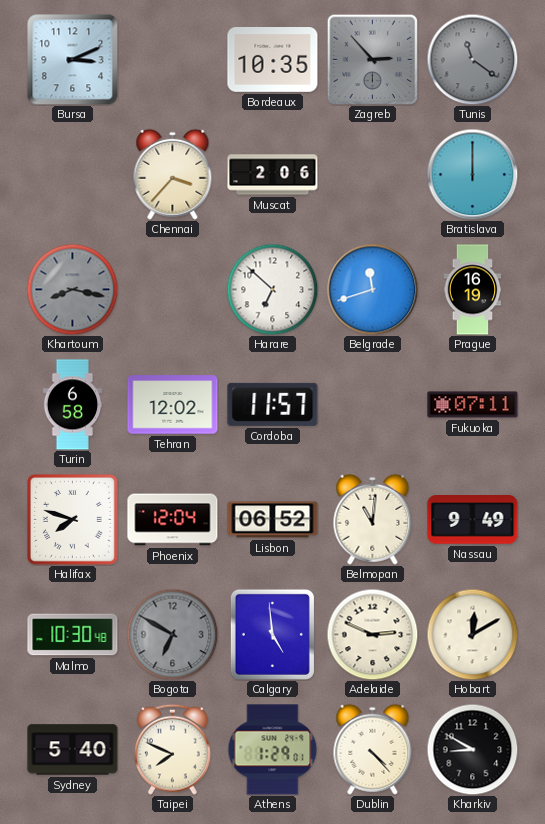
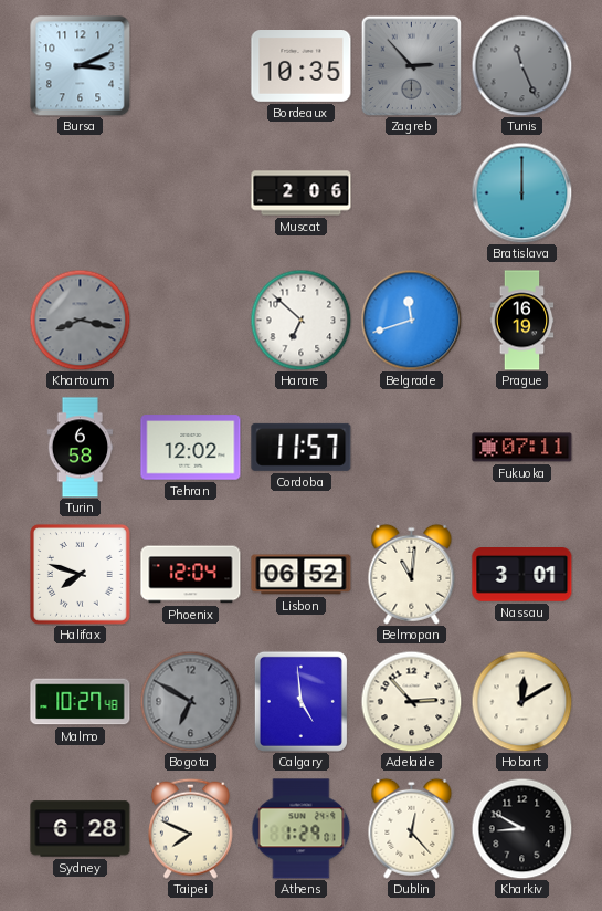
Tunis: 11:21 -> 11:26
Chennai: 3:37 -> none
Nassau: 9:49 -> 3:01
Malmo: 10:30 -> 10:27
Adelaide: 2:49 -> 2:53
Sydney: 5:40 -> 6:28
Dublin: 4:23 -> 12:23
